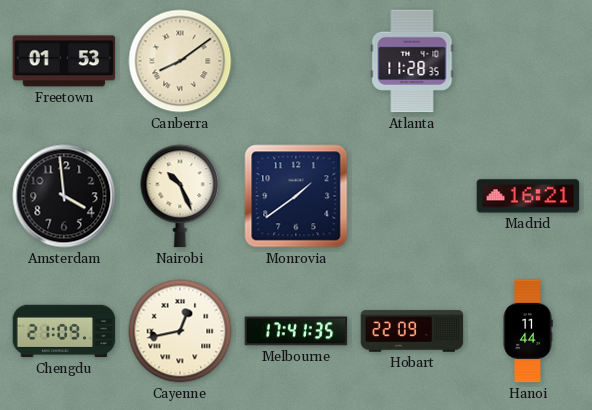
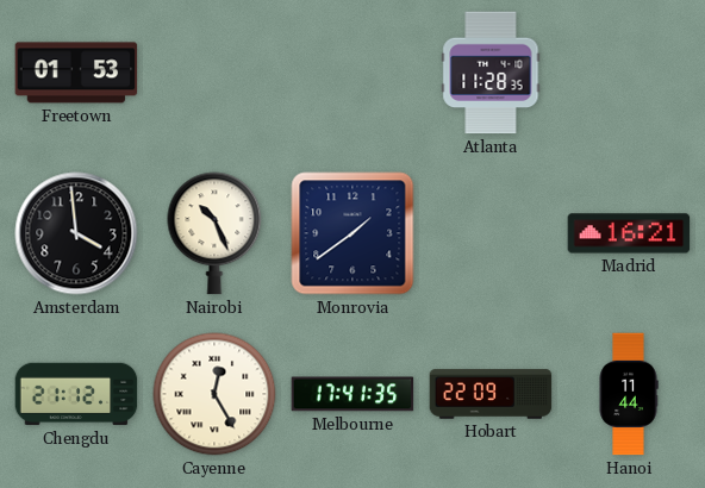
Canberra: 8:09 -> none
Chengdu: 21:09 -> 21:12
Cayenne: 12:43 -> 12:25
